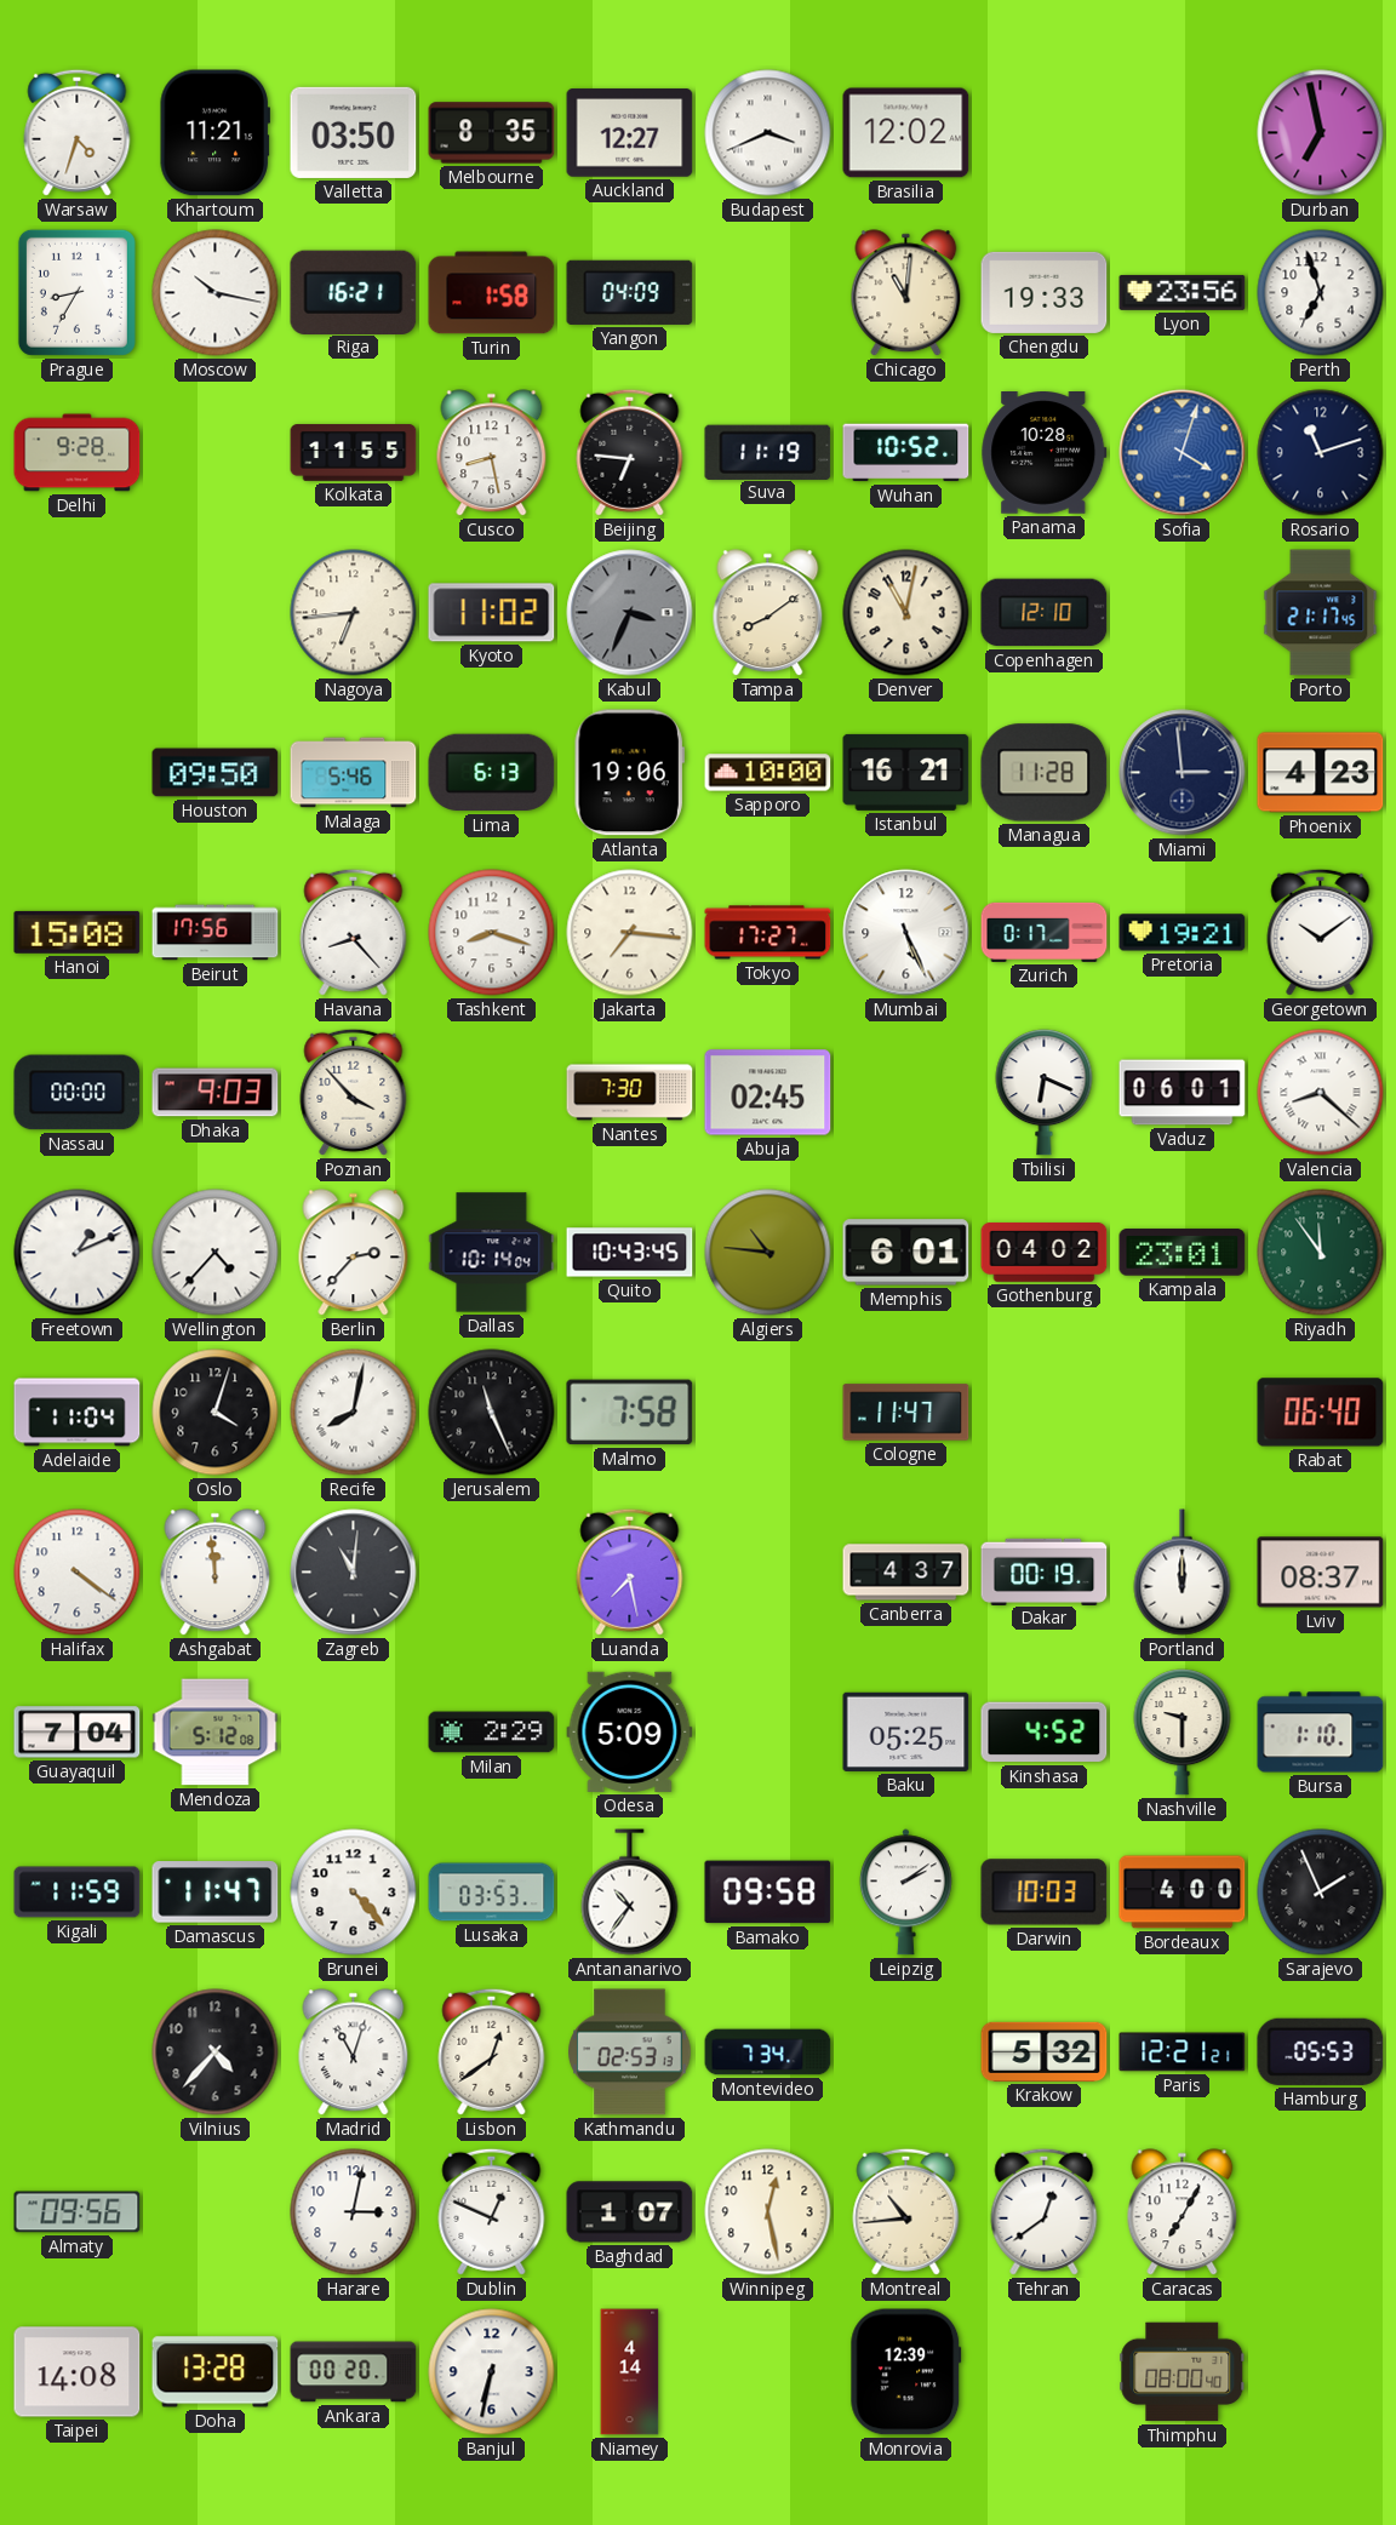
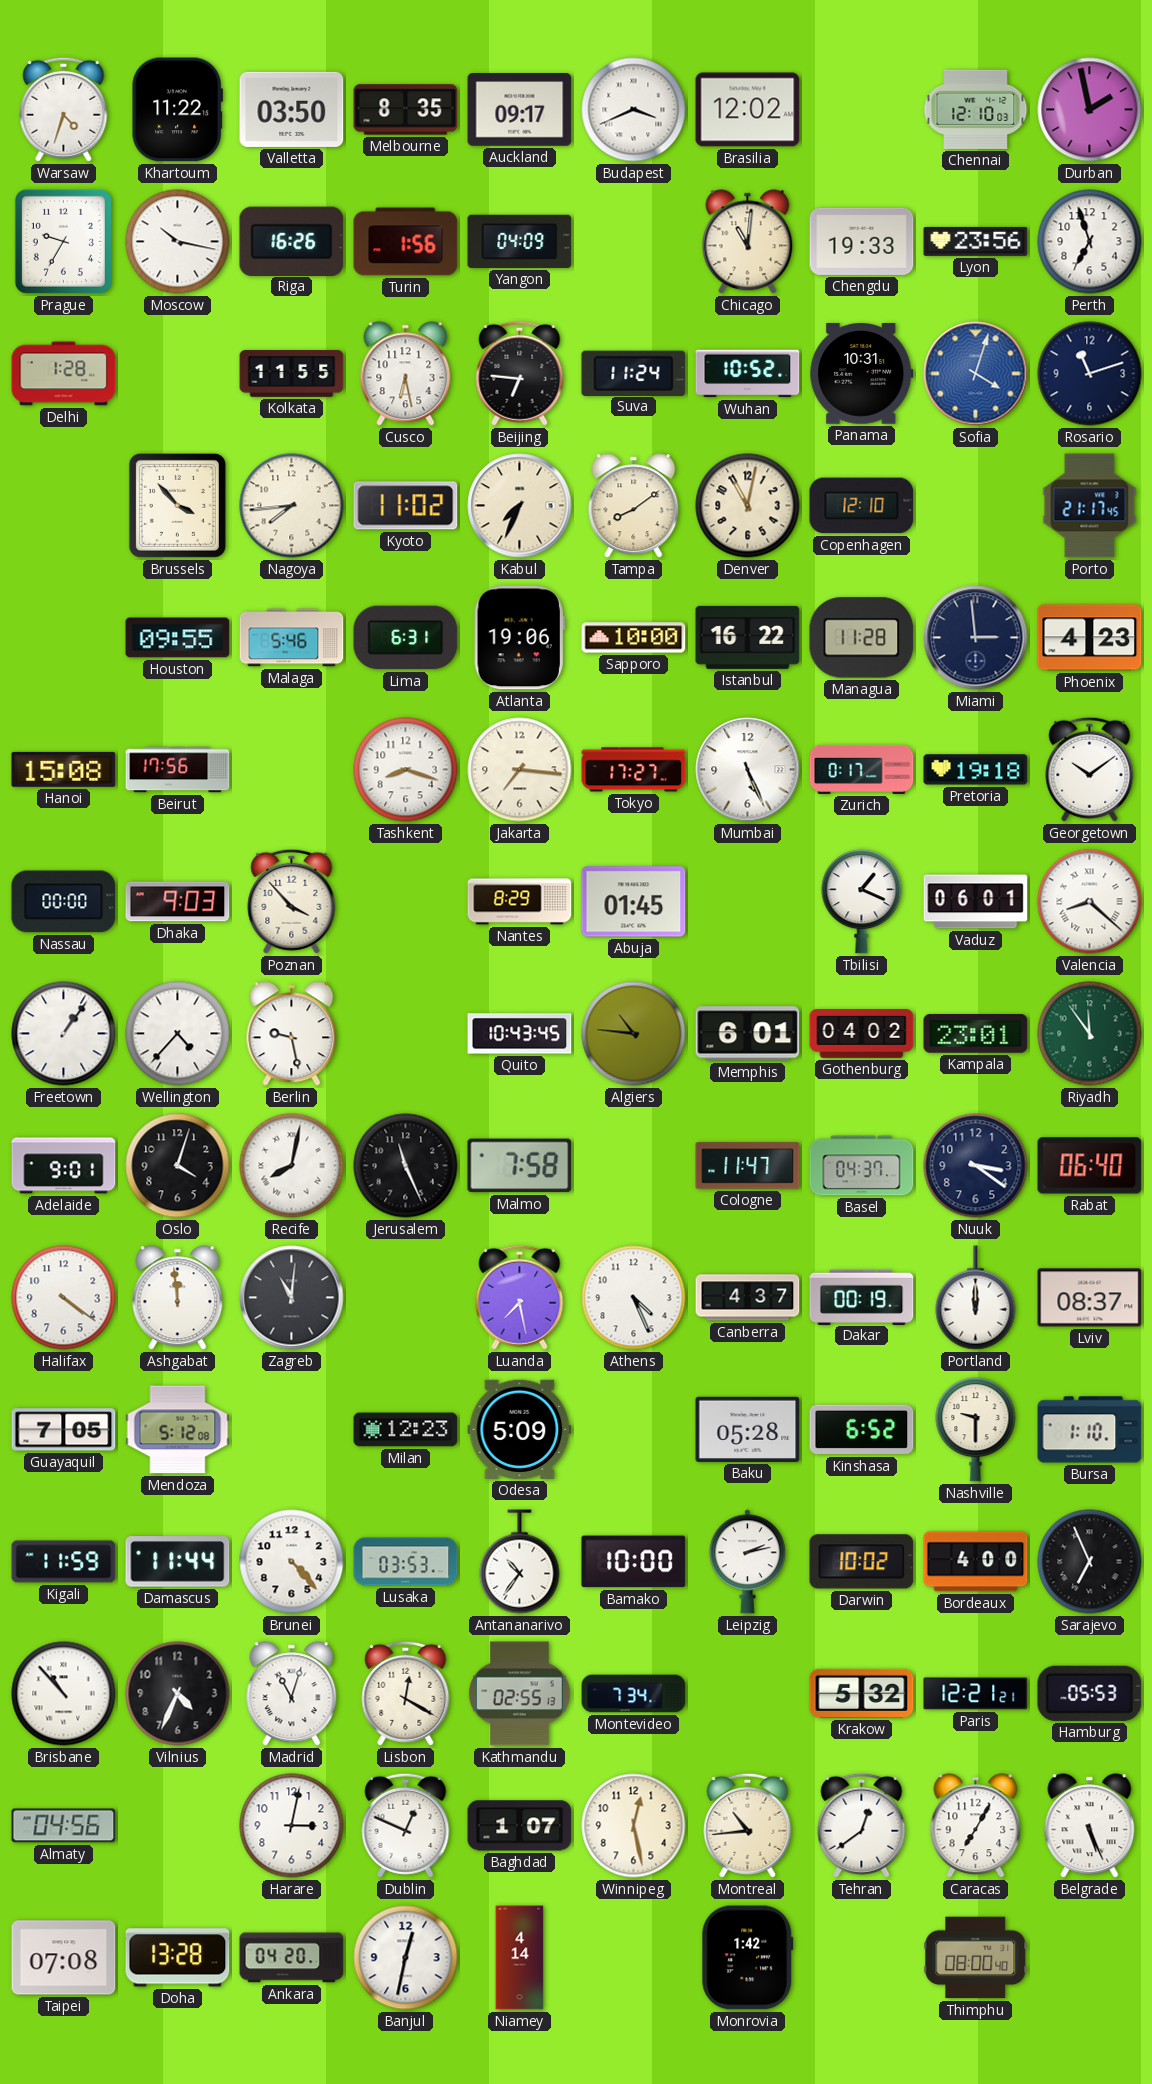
Khartoum: 11:21 -> 11:22
Auckland: 12:27 -> 09:17
Chennai: none -> 12:10
Durban: 6:58 -> 1:58
Prague: 8:35 -> 9:35
Riga: 16:21 -> 16:26
Turin: 1:58 -> 1:56
Delhi: 9:28 -> 1:28
Cusco: 8:28 -> 6:28
Suva: 11:19 -> 11:24
Panama: 10:28 -> 10:31
Brussels: none -> 3:53
Nagoya: 6:44 -> 7:44
Kabul: 3:34 -> 7:34
Kabul dial: grey -> cream
Houston: 09:50 -> 09:55
Lima: 6:13 -> 6:31
Istanbul: 16:21 -> 16:22
Havana: 8:23 -> none
Pretoria: 19:21 -> 19:18
Nantes: 7:30 -> 8:29
Abuja: 02:45 -> 01:45
Tbilisi: 6:19 -> 1:19
Freetown: 1:11 -> 1:06
Berlin: 2:37 -> 9:28
Dallas: 10:14 -> none
Adelaide: 11:04 -> 9:01
Basel: none -> 04:37
Nuuk: none -> 3:21
Athens: none -> 4:26
Guayaquil: 7:04 -> 7:05
Milan: 2:29 -> 12:23
Baku: 05:25 -> 05:28
Kinshasa: 4:52 -> 6:52
Damascus: 11:47 -> 11:44
Bamako: 09:58 -> 10:00
Leipzig: 2:09 -> 2:13
Darwin: 10:03 -> 10:02
Sarajevo: 1:56 -> 6:56
Brisbane: none -> 10:53
Vilnius: 4:37 -> 4:34
Lisbon: 12:39 -> 12:20
Kathmandu: 02:53 -> 02:55
Almaty: 09:56 -> 04:56
Belgrade: none -> 5:26
Taipei: 14:08 -> 07:08
Ankara: 00:20 -> 04:20
Banjul: 6:32 -> 12:32
Monrovia: 12:39 -> 1:42
